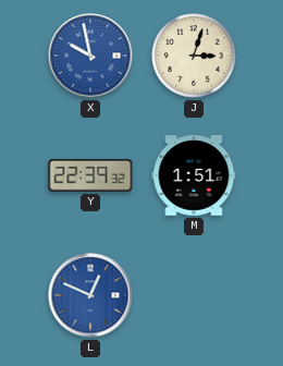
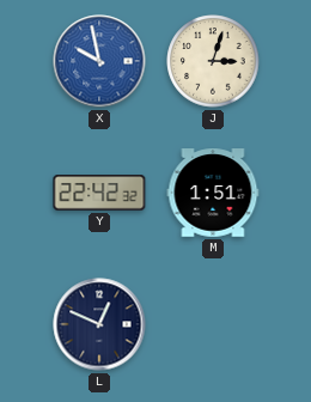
Y: 22:39 -> 22:42
L dial: blue -> navy
